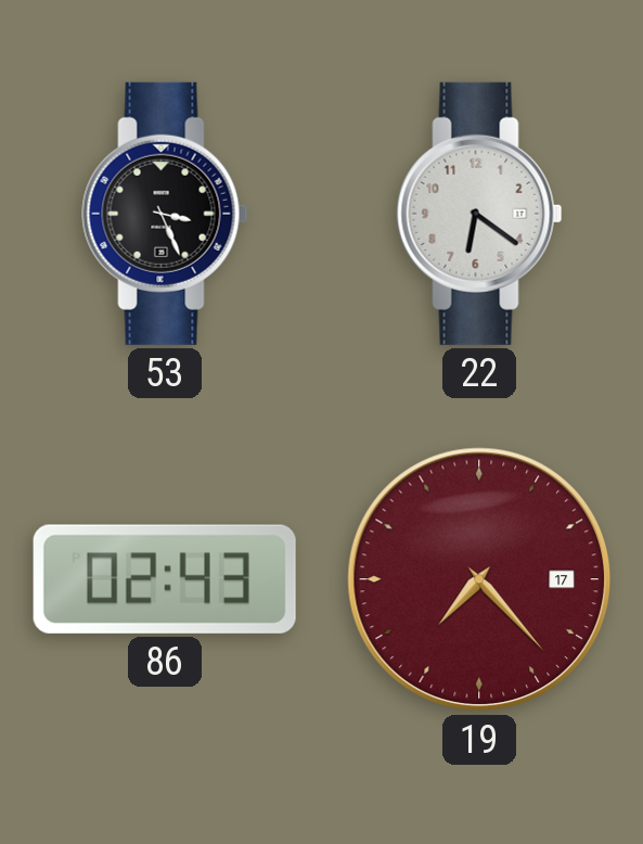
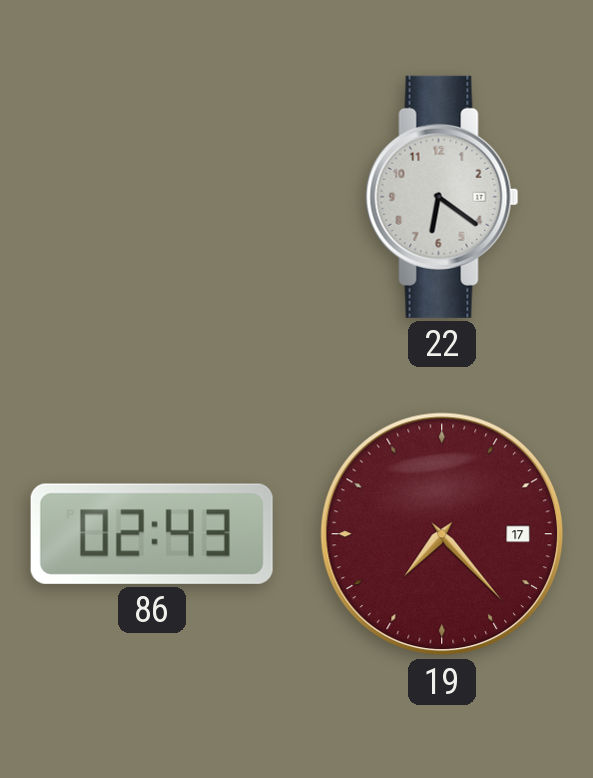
53: 3:26 -> none
